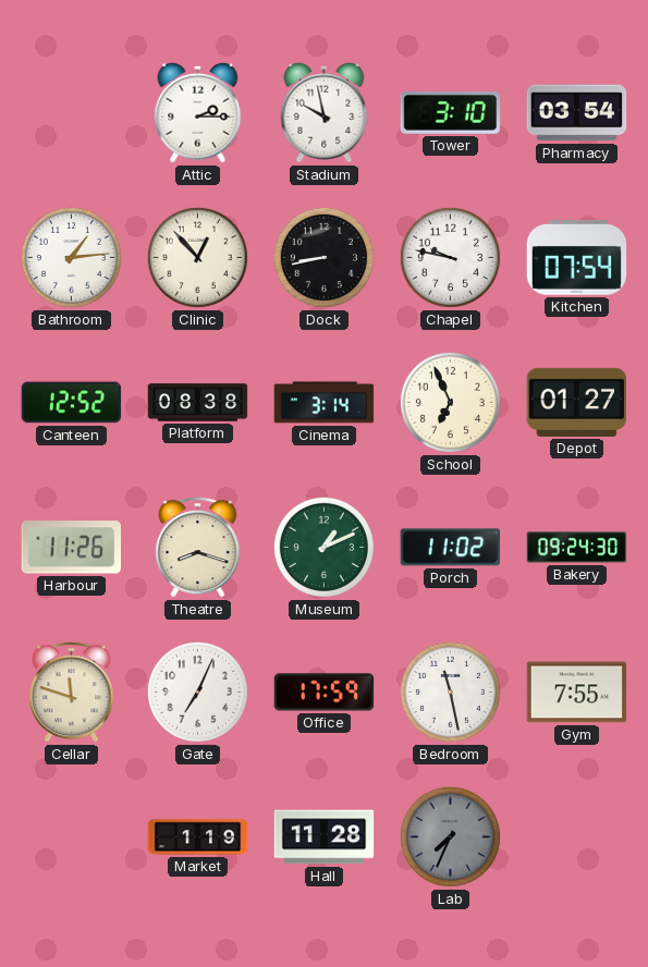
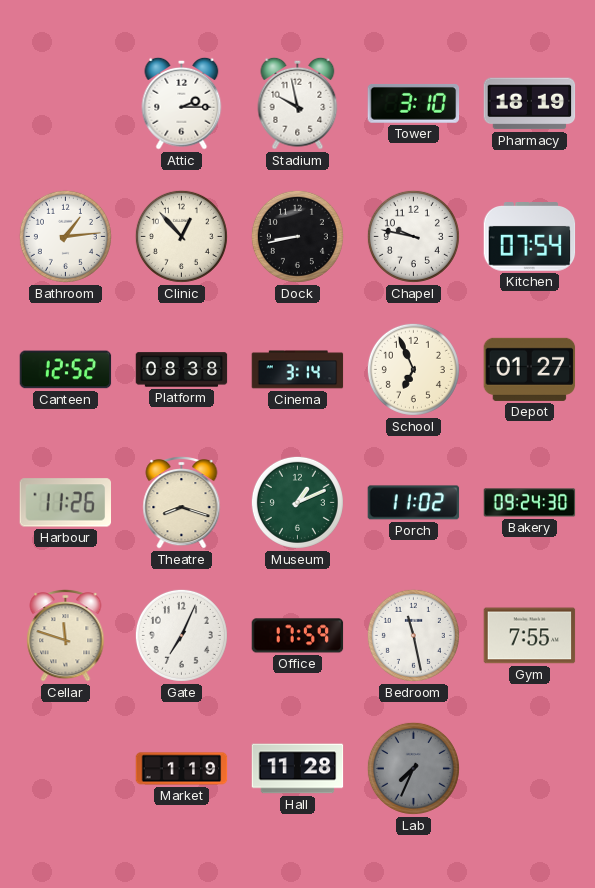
Pharmacy: 03:54 -> 18:19
